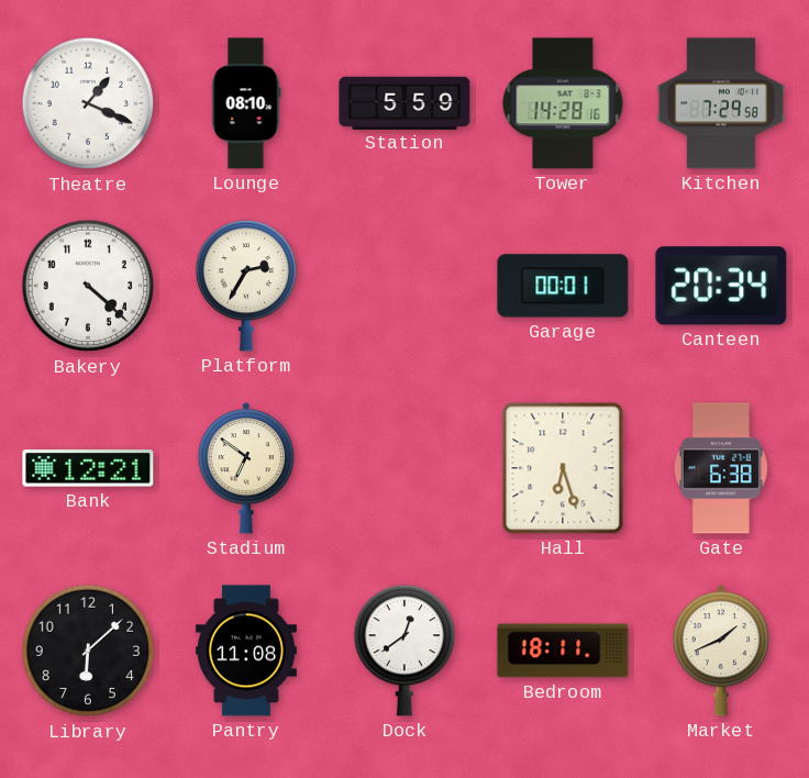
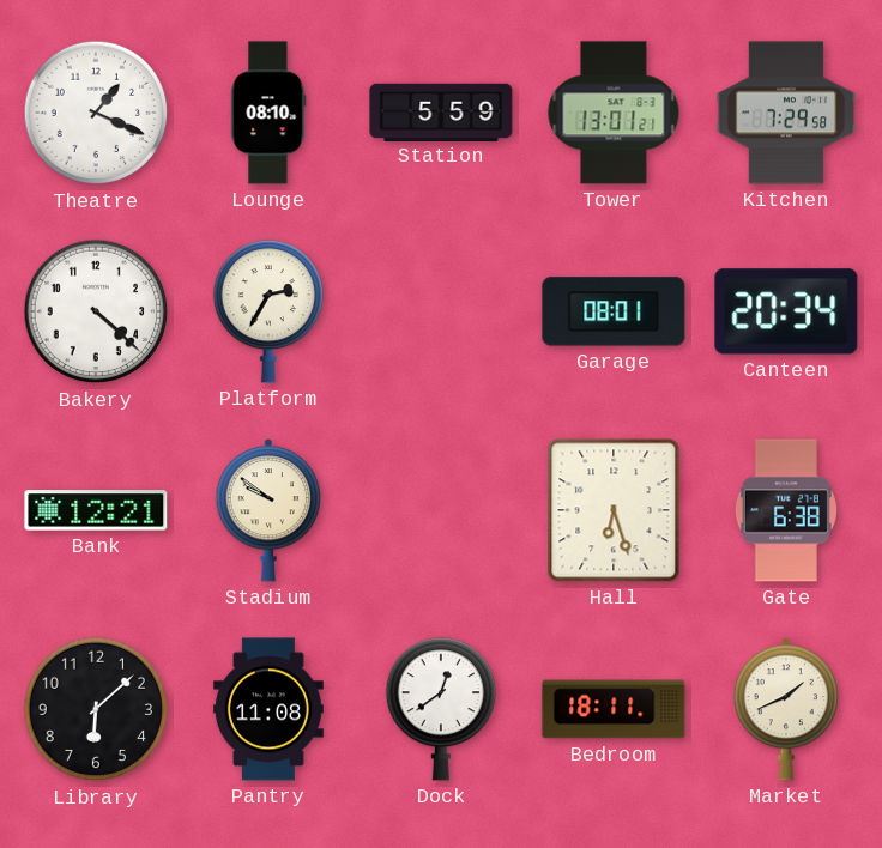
Tower: 14:28 -> 13:01
Garage: 00:01 -> 08:01
Stadium: 6:51 -> 9:51
